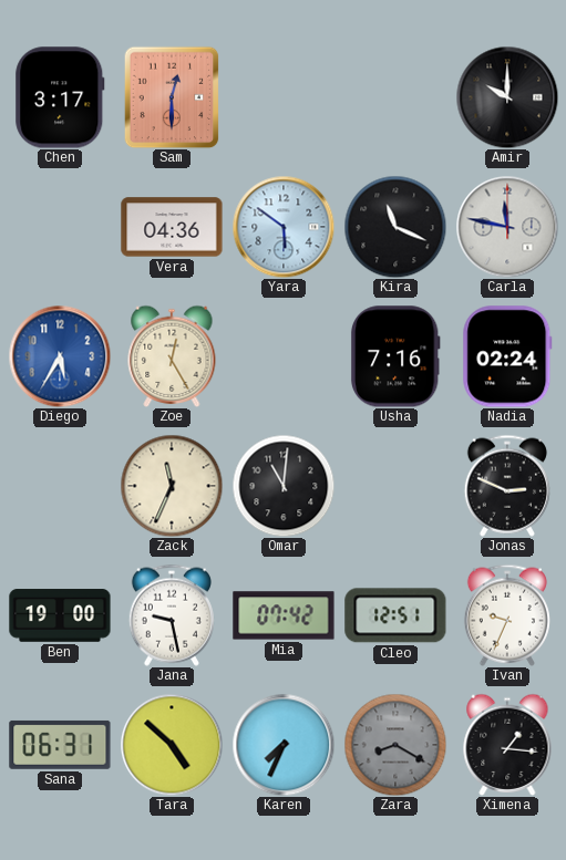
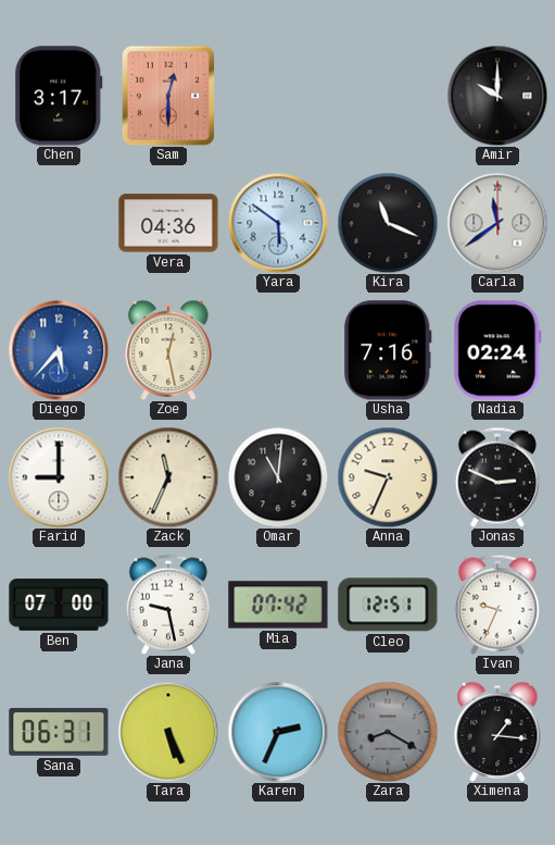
Carla: 11:47 -> 11:39
Diego: 5:35 -> 5:37
Zoe: 12:25 -> 12:28
Farid: none -> 9:00
Anna: none -> 9:34
Ben: 19:00 -> 07:00
Tara: 4:52 -> 5:26
Karen: 7:34 -> 2:34
